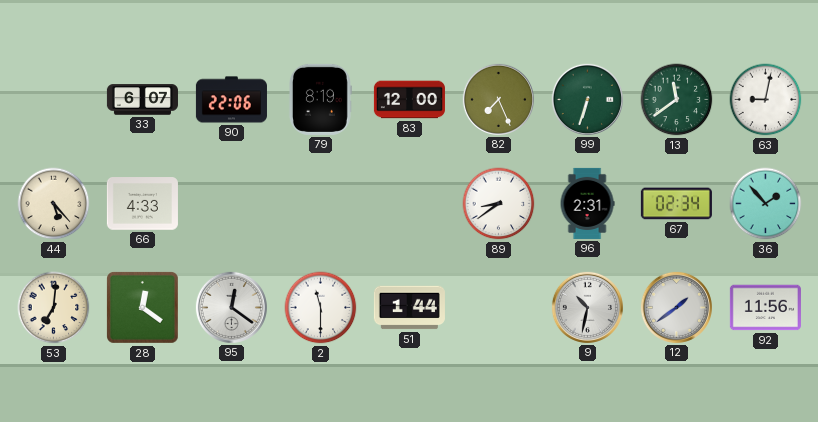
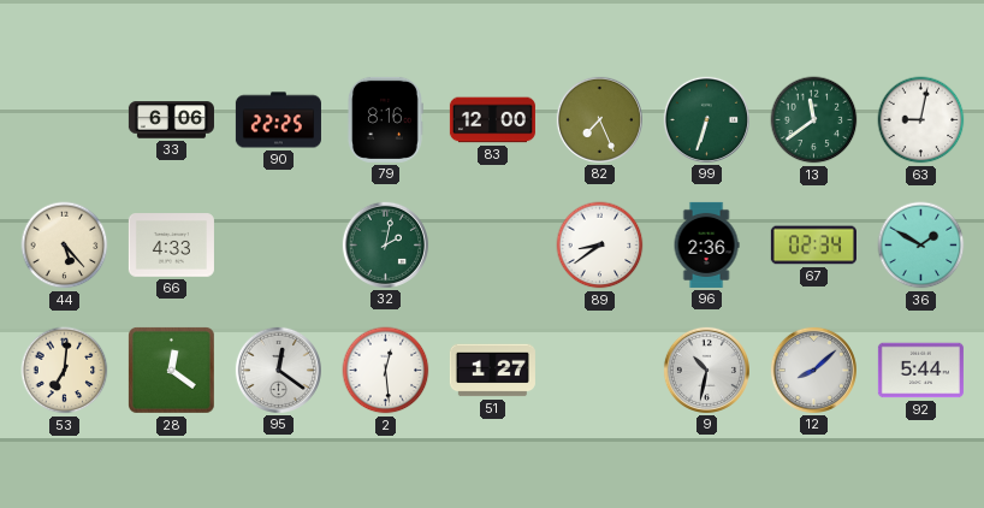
33: 6:07 -> 6:06
90: 22:06 -> 22:25
79: 8:19 -> 8:16
32: none -> 2:02
96: 2:31 -> 2:36
36: 1:53 -> 1:50
2: 11:30 -> 12:29
51: 1:44 -> 1:27
12: 1:39 -> 8:08
92: 11:56 -> 5:44
